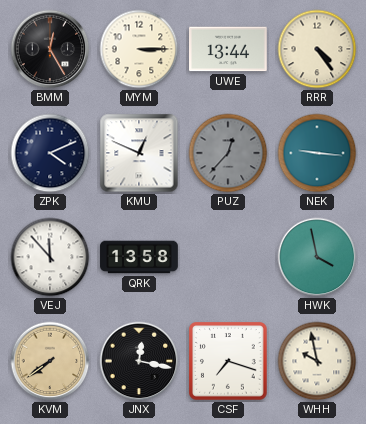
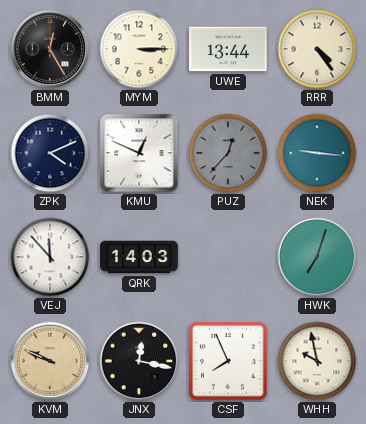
QRK: 13:58 -> 14:03
HWK: 3:58 -> 7:03
KVM: 7:39 -> 9:49
CSF: 7:18 -> 7:56
